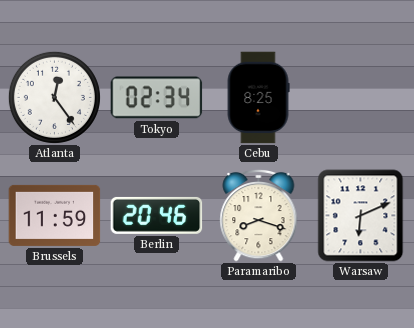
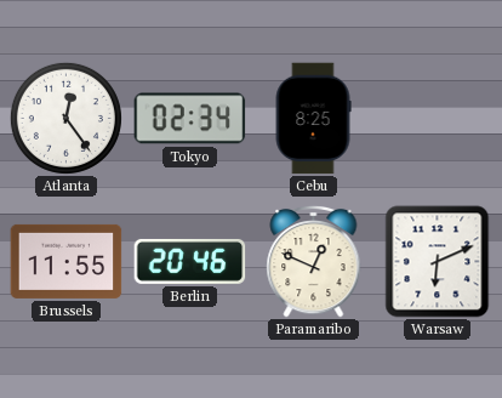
Brussels: 11:59 -> 11:55
Paramaribo: 8:18 -> 12:49
